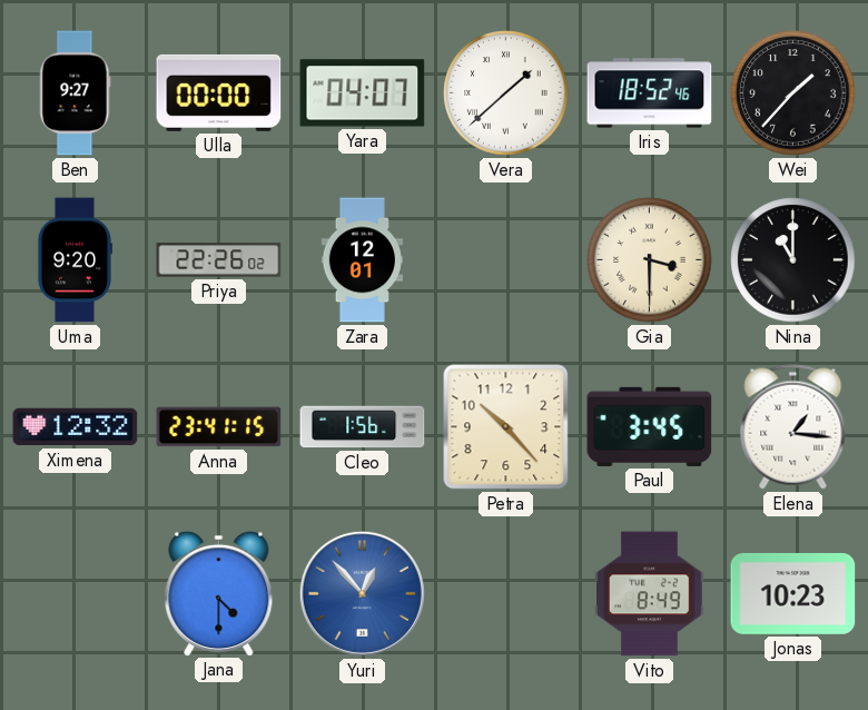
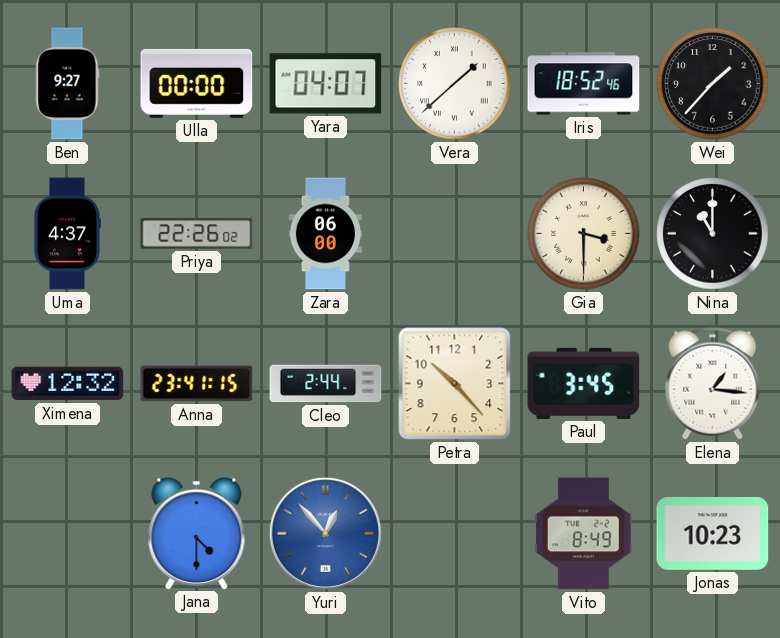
Uma: 9:20 -> 4:37
Zara: 12:01 -> 06:00
Cleo: 1:56 -> 2:44
